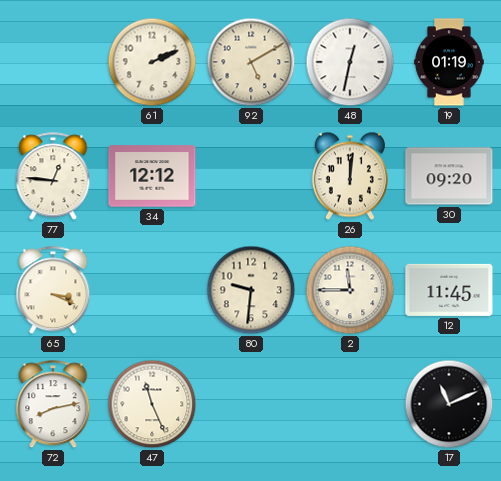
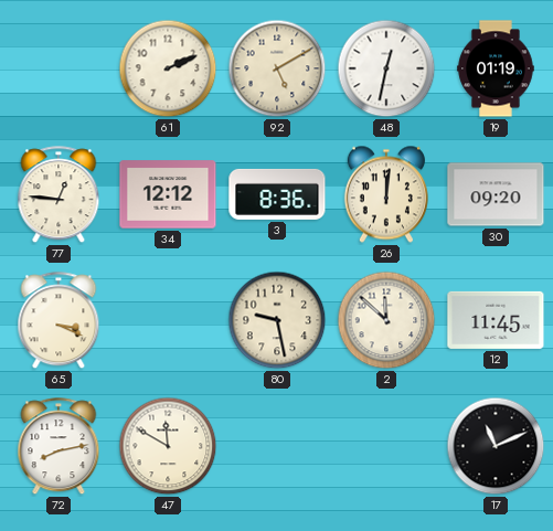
3: none -> 8:36
80: 9:31 -> 9:28
2: 11:45 -> 11:52
47: 11:26 -> 11:50
